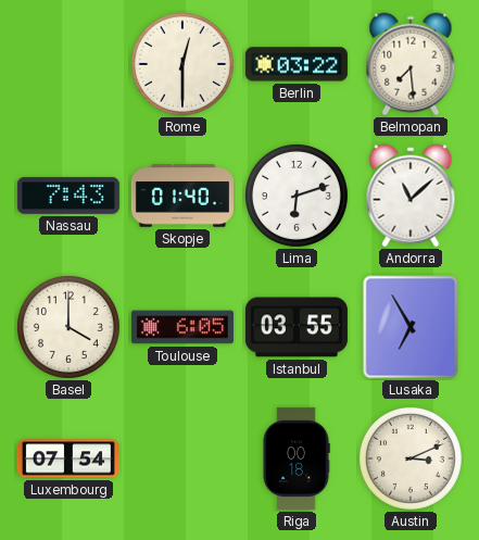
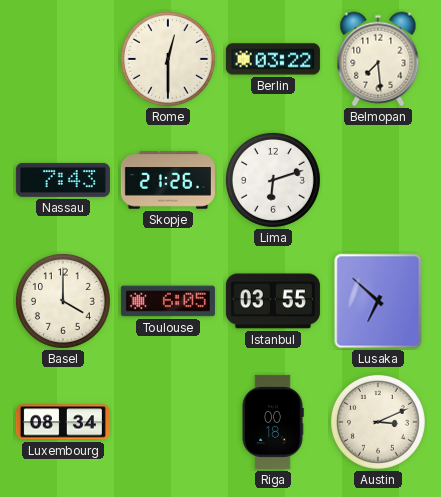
Skopje: 01:40 -> 21:26
Andorra: 11:08 -> none
Lusaka: 6:55 -> 6:52
Luxembourg: 07:54 -> 08:34
